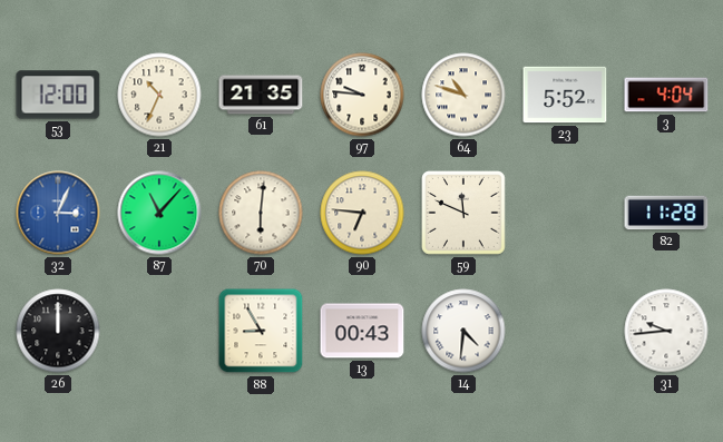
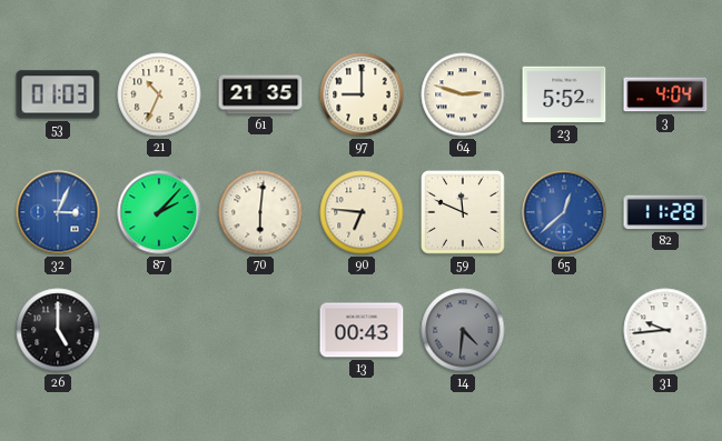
53: 12:00 -> 01:03
97: 9:46 -> 9:00
64: 10:48 -> 2:48
87: 11:07 -> 2:07
65: none -> 12:38
26: 12:00 -> 5:00
88: 8:55 -> none
14 dial: white -> grey
